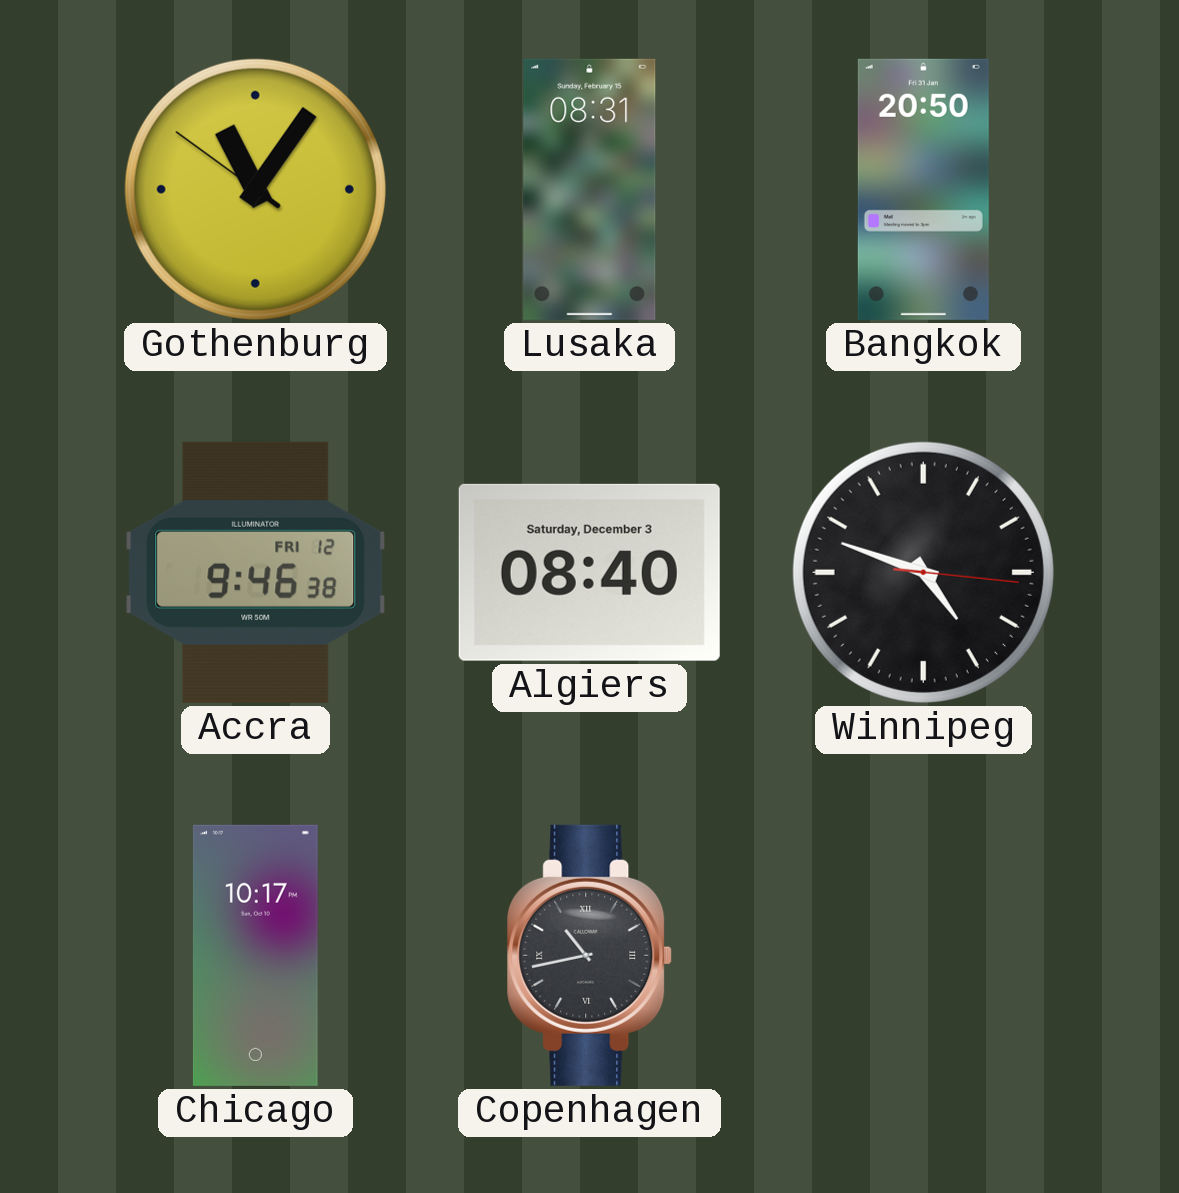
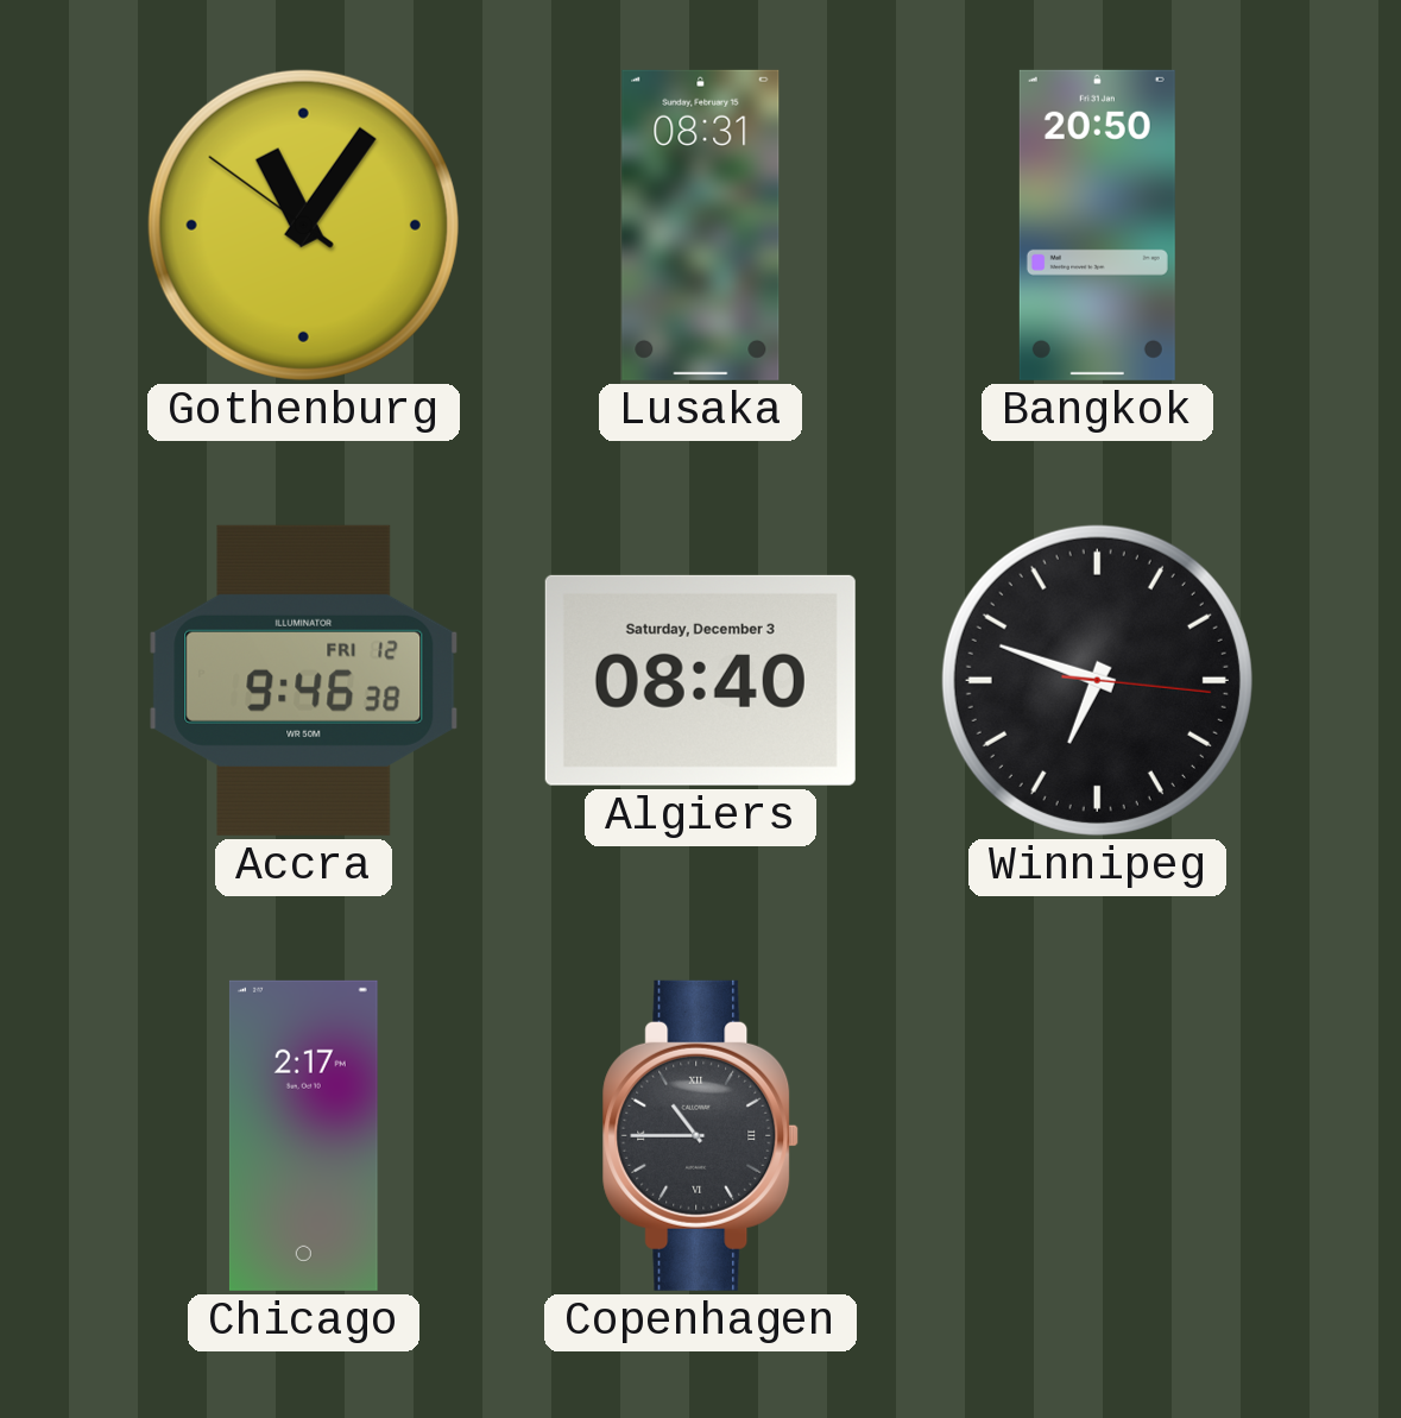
Winnipeg: 4:48 -> 6:48
Chicago: 10:17 -> 2:17
Copenhagen: 10:43 -> 10:45
